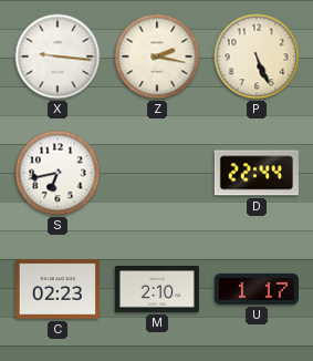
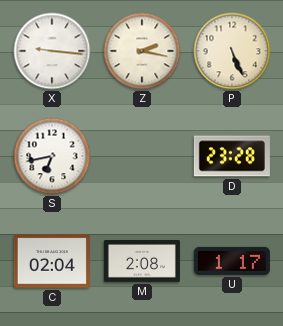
D: 22:44 -> 23:28
C: 02:23 -> 02:04
M: 2:10 -> 2:08
